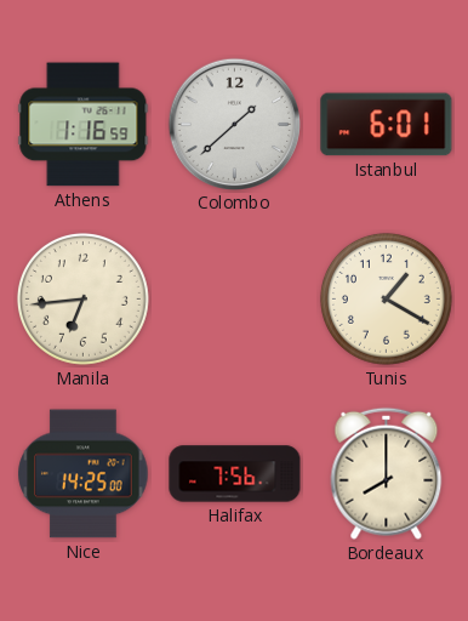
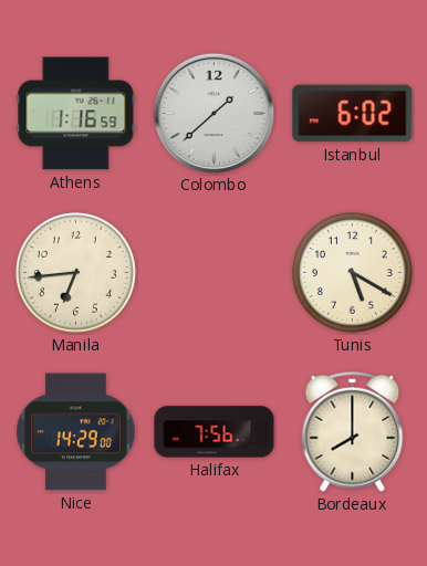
Istanbul: 6:01 -> 6:02
Tunis: 1:20 -> 5:20
Nice: 14:25 -> 14:29
